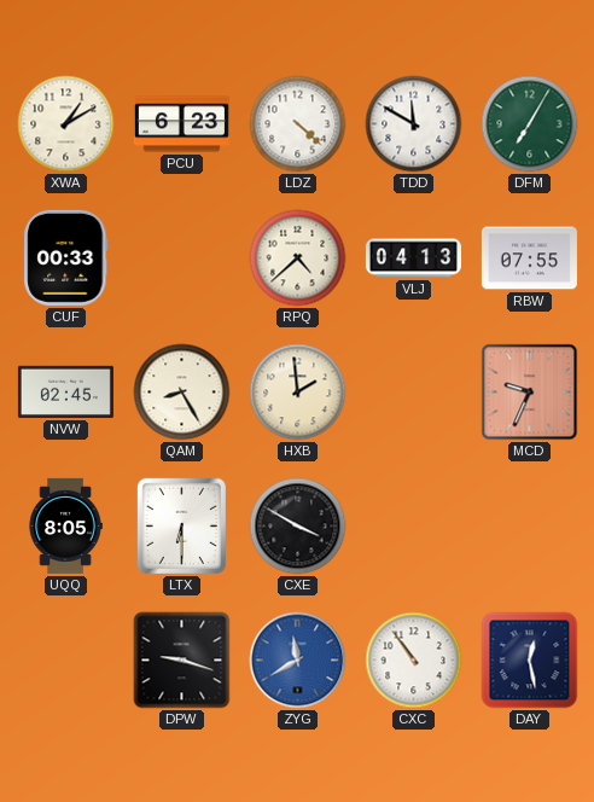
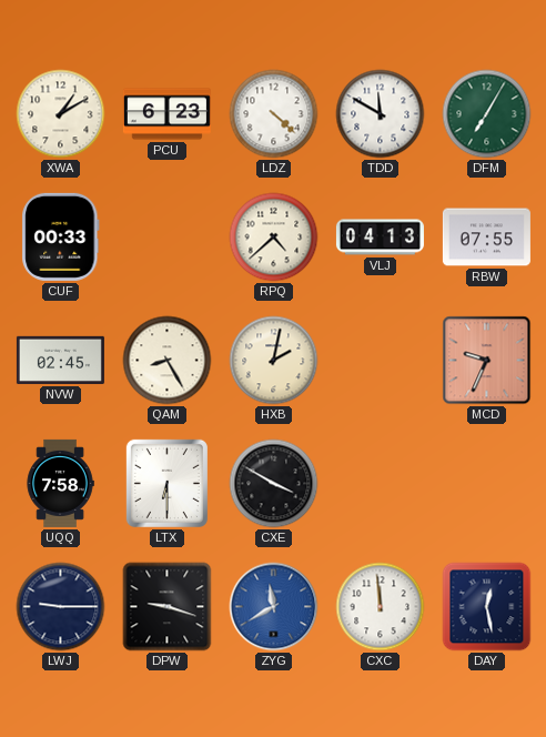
HXB: 1:59 -> 2:02
UQQ: 8:05 -> 7:58
LWJ: none -> 9:15
CXC: 10:54 -> 11:59
